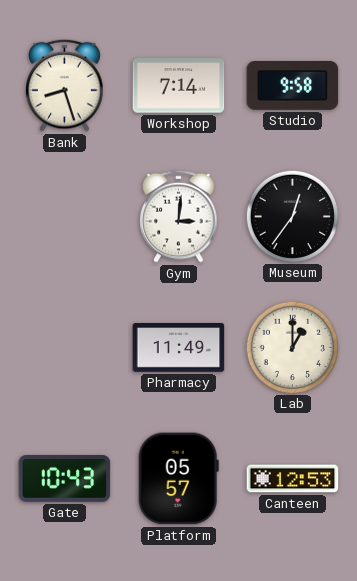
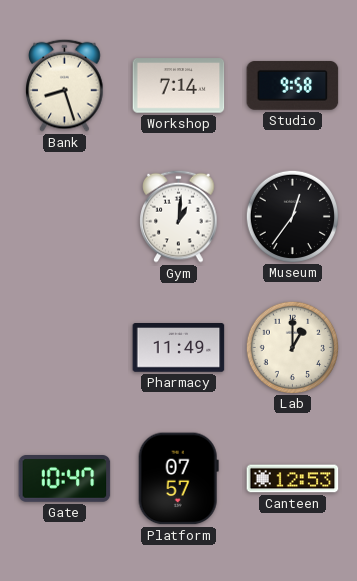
Gym: 3:01 -> 1:01
Gate: 10:43 -> 10:47
Platform: 05:57 -> 07:57
